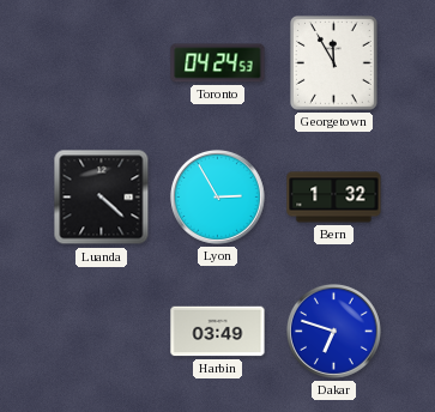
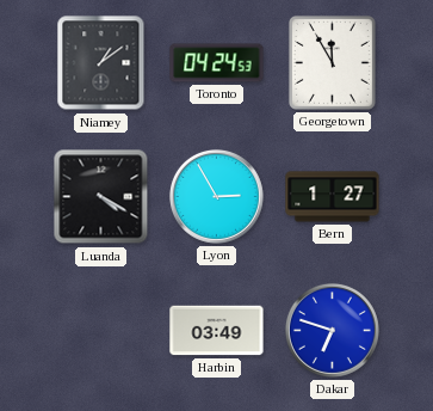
Niamey: none -> 1:09
Luanda: 4:22 -> 4:20
Bern: 1:32 -> 1:27
